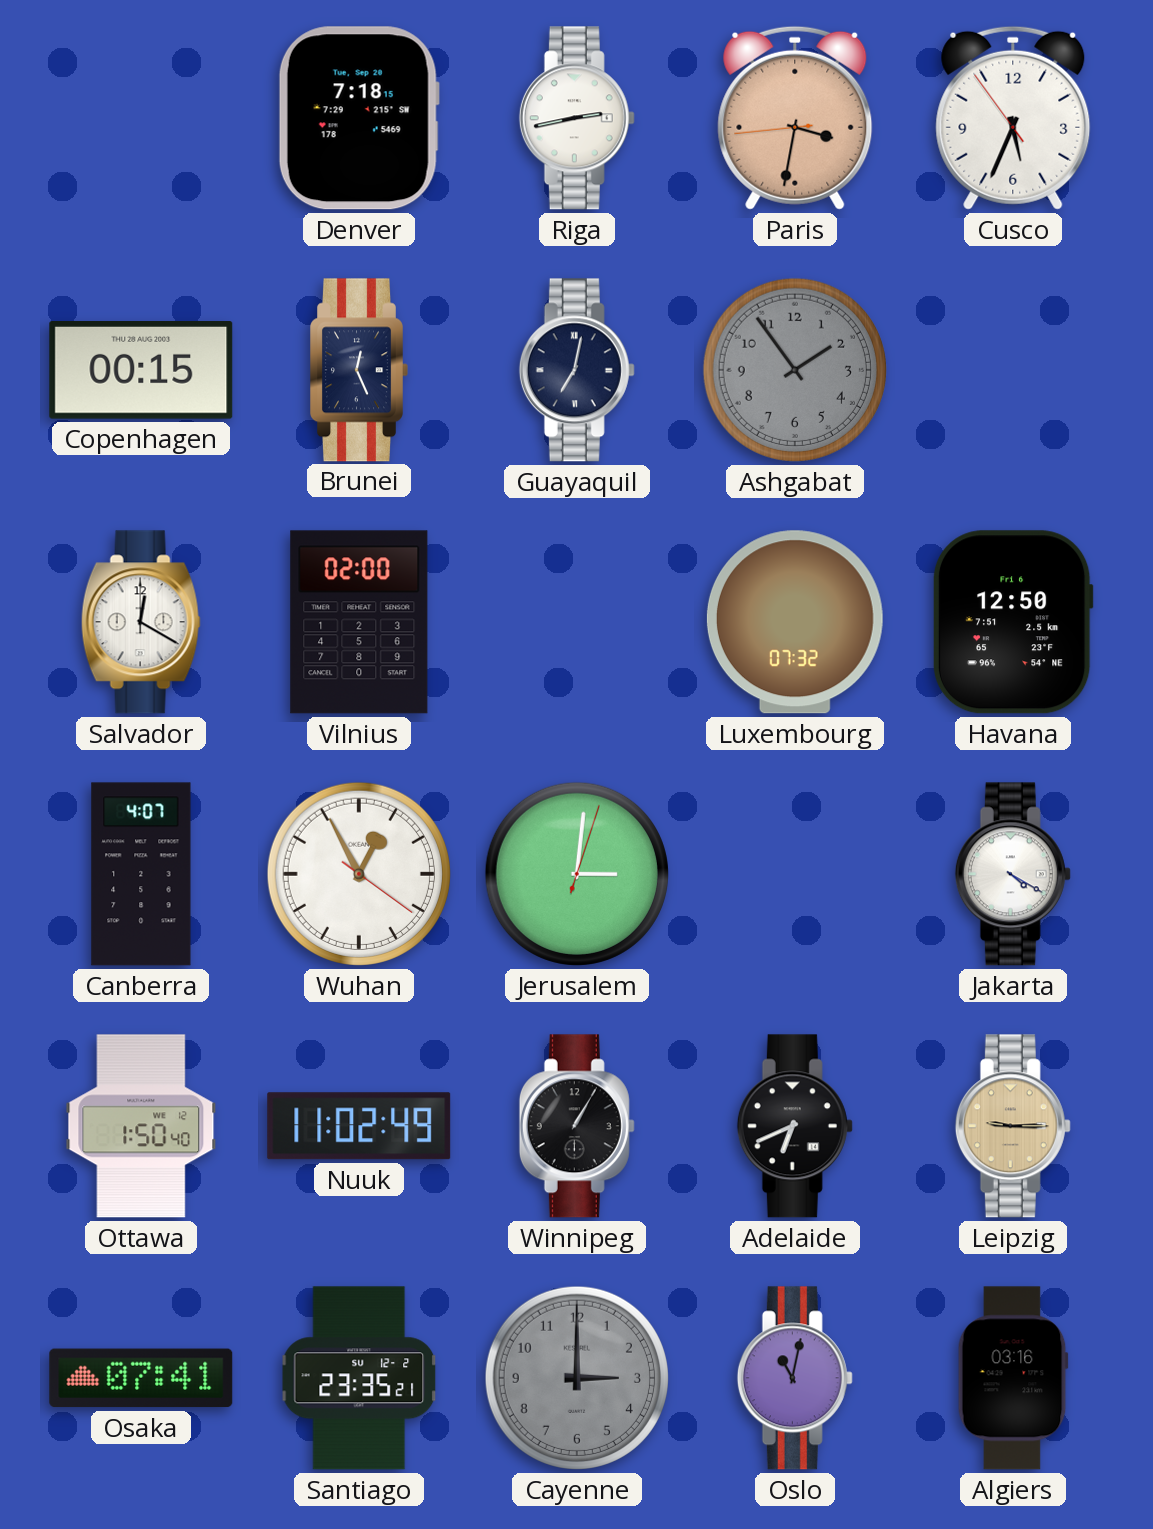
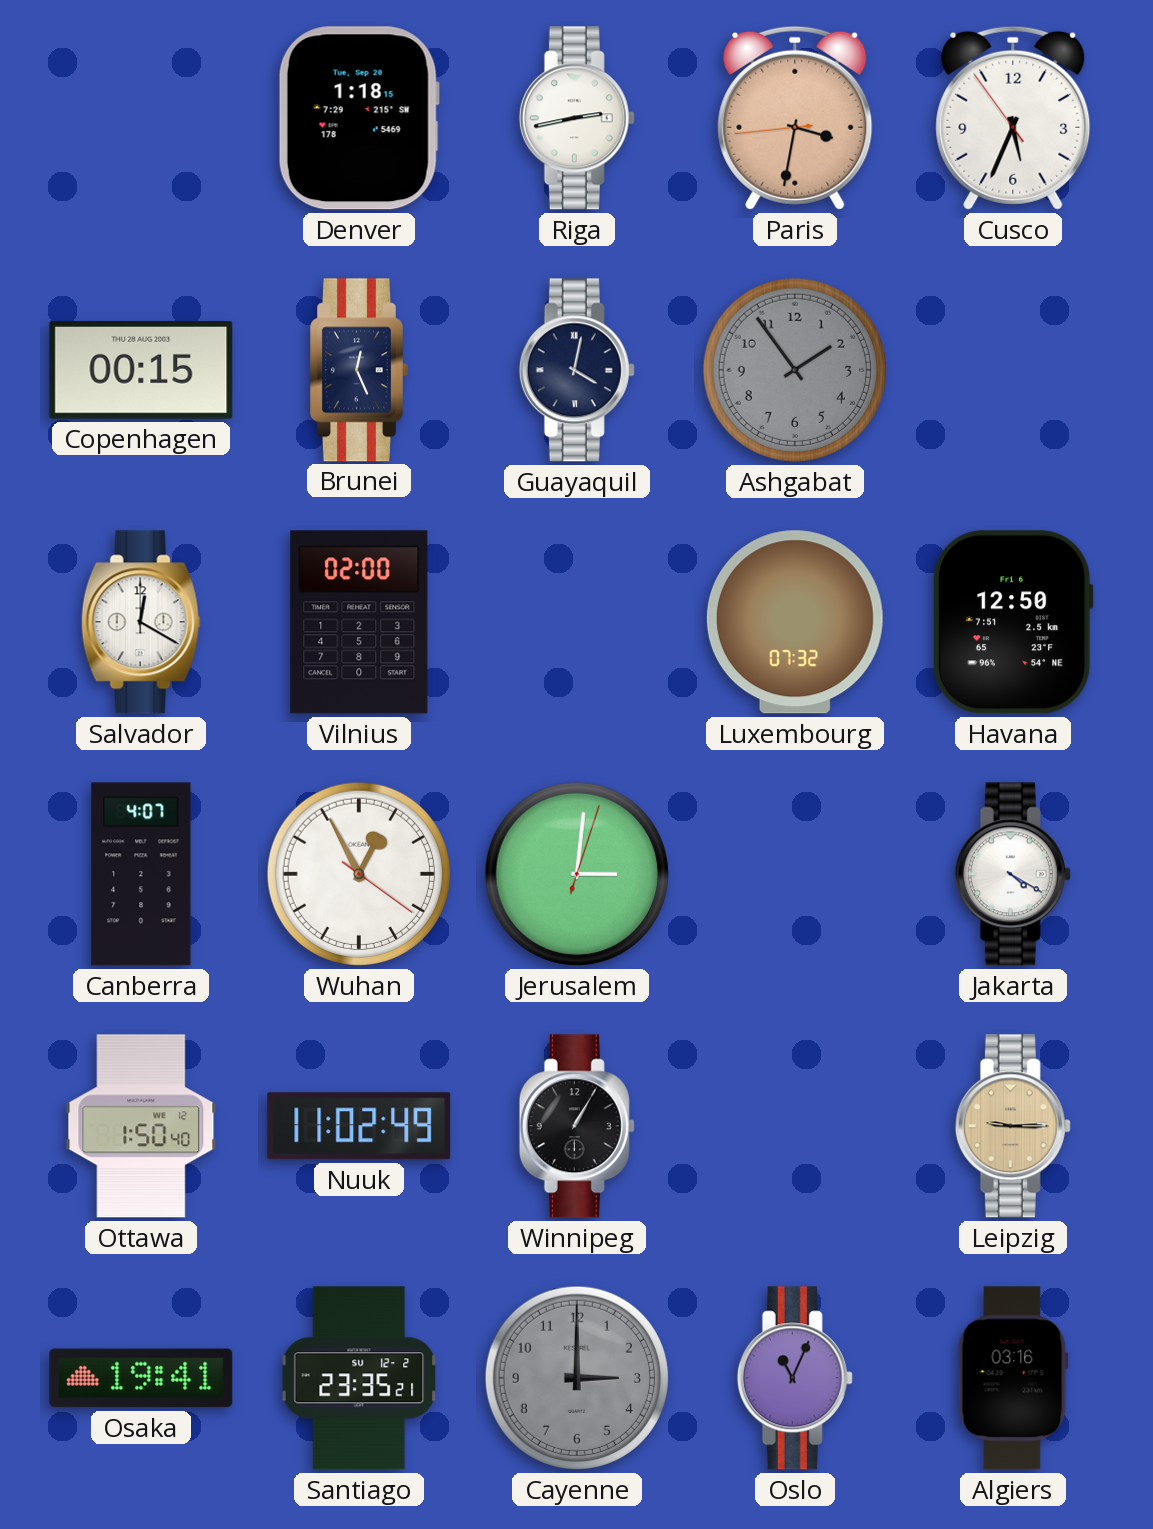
Denver: 7:18 -> 1:18
Guayaquil: 7:02 -> 4:02
Adelaide: 6:41 -> none
Osaka: 07:41 -> 19:41
Oslo: 11:02 -> 11:04
